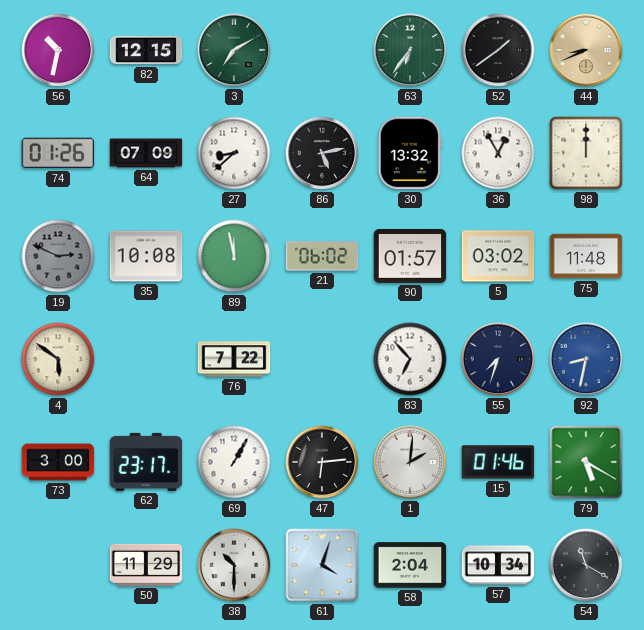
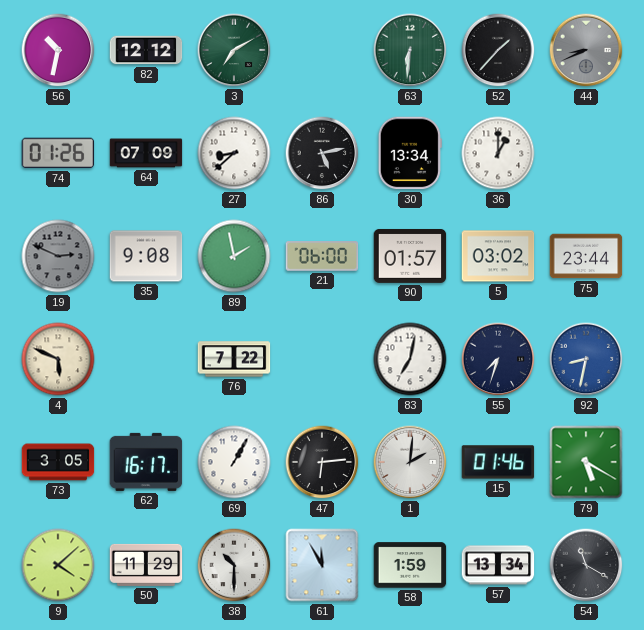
82: 12:15 -> 12:12
63: 6:36 -> 6:31
52: 1:39 -> 1:37
44 dial: champagne -> grey
30: 13:32 -> 13:34
36: 12:55 -> 1:00
98: 12:00 -> none
35: 10:08 -> 9:08
89: 11:58 -> 1:58
21: 06:02 -> 06:00
75: 11:48 -> 23:44
4: 5:51 -> 5:49
83: 6:53 -> 7:02
73: 3:00 -> 3:05
62: 23:17 -> 16:17
9: none -> 4:08
61: 4:03 -> 11:55
58: 2:04 -> 1:59
57: 10:34 -> 13:34
